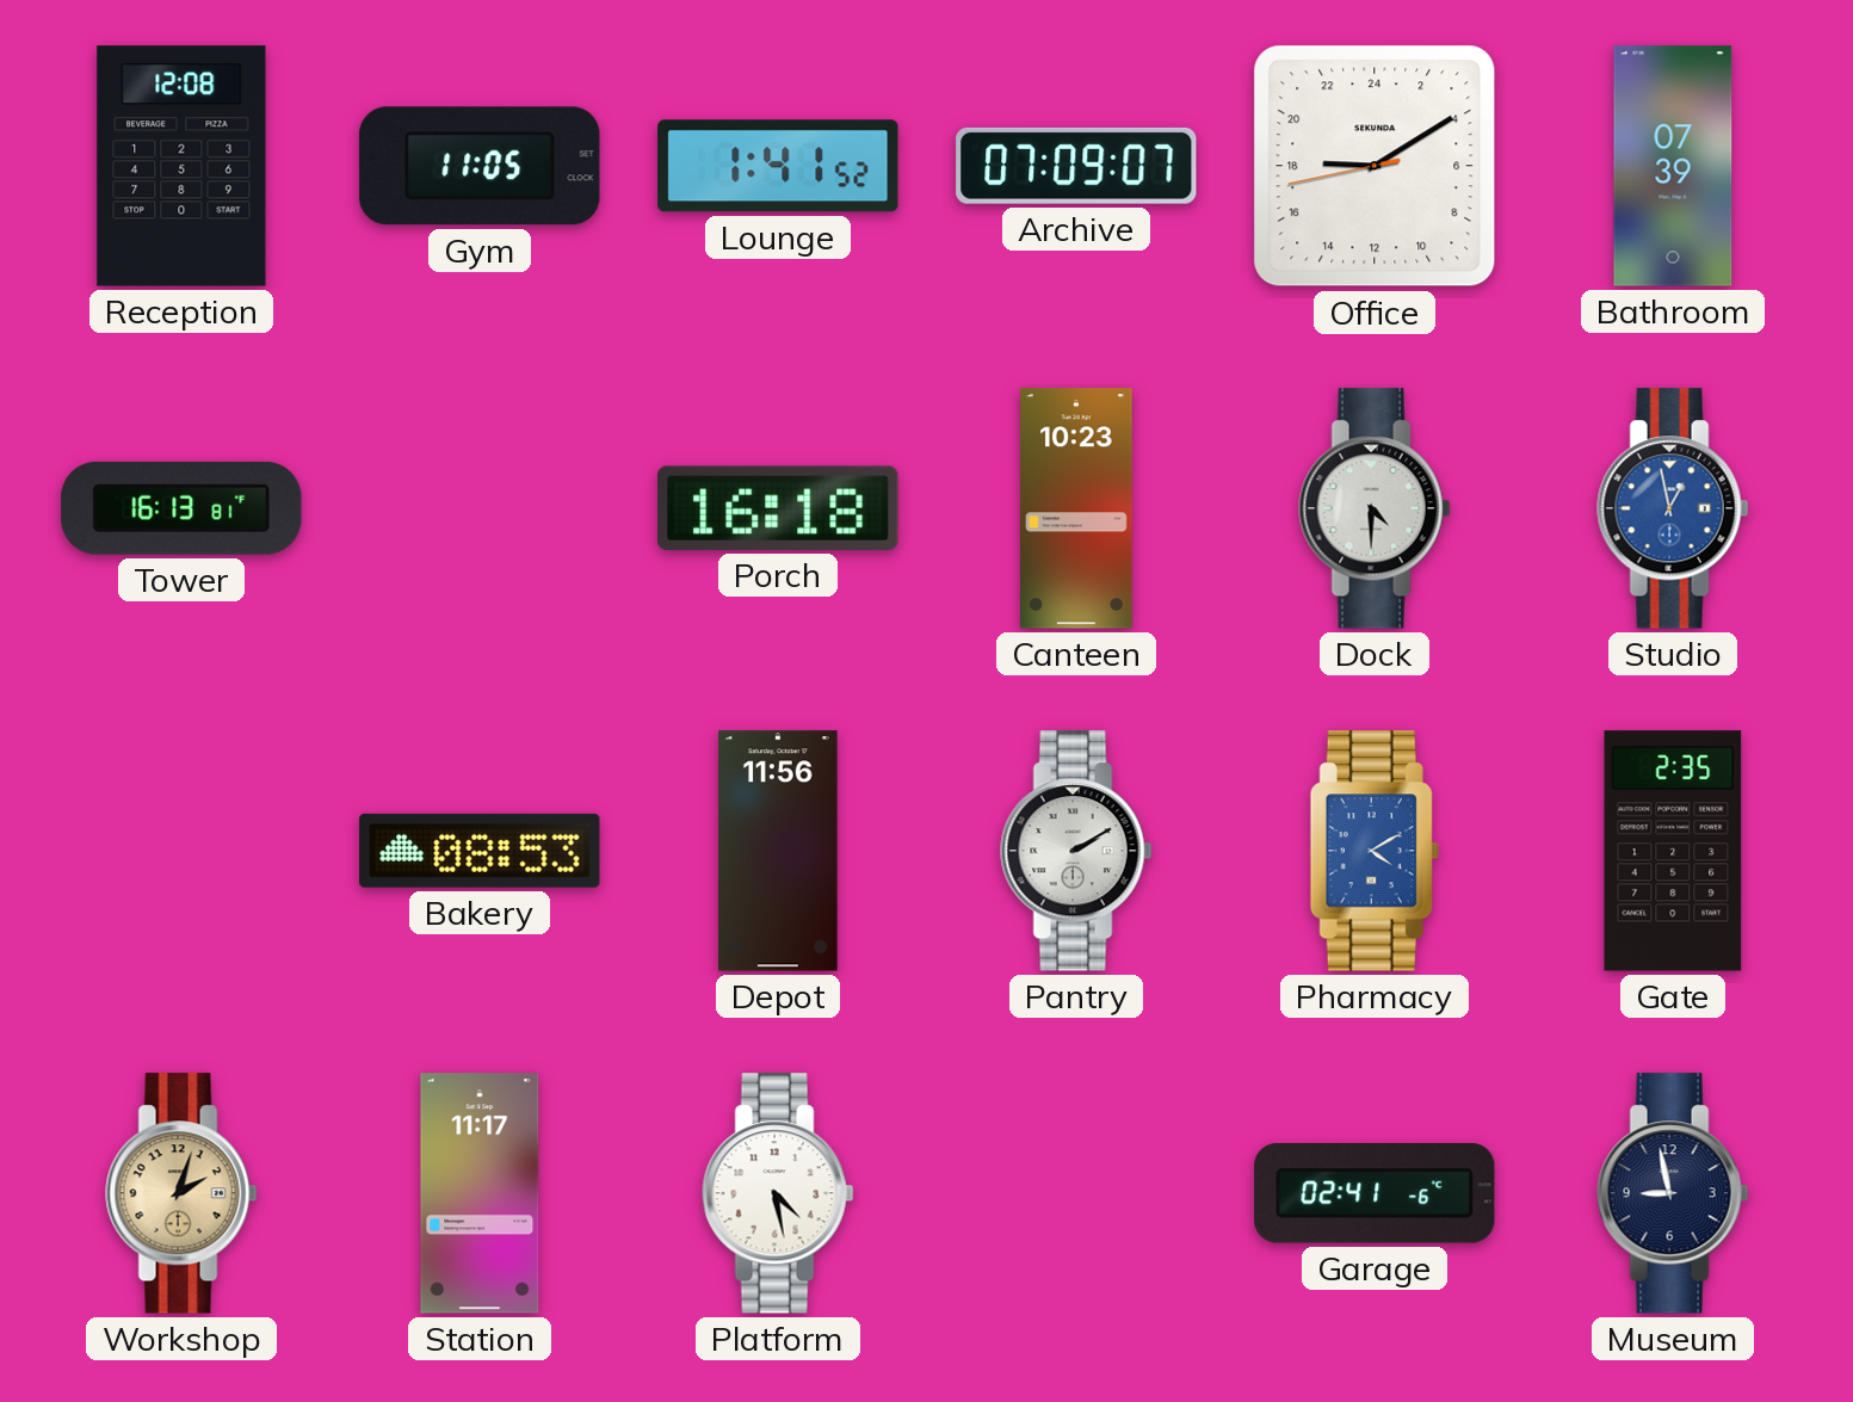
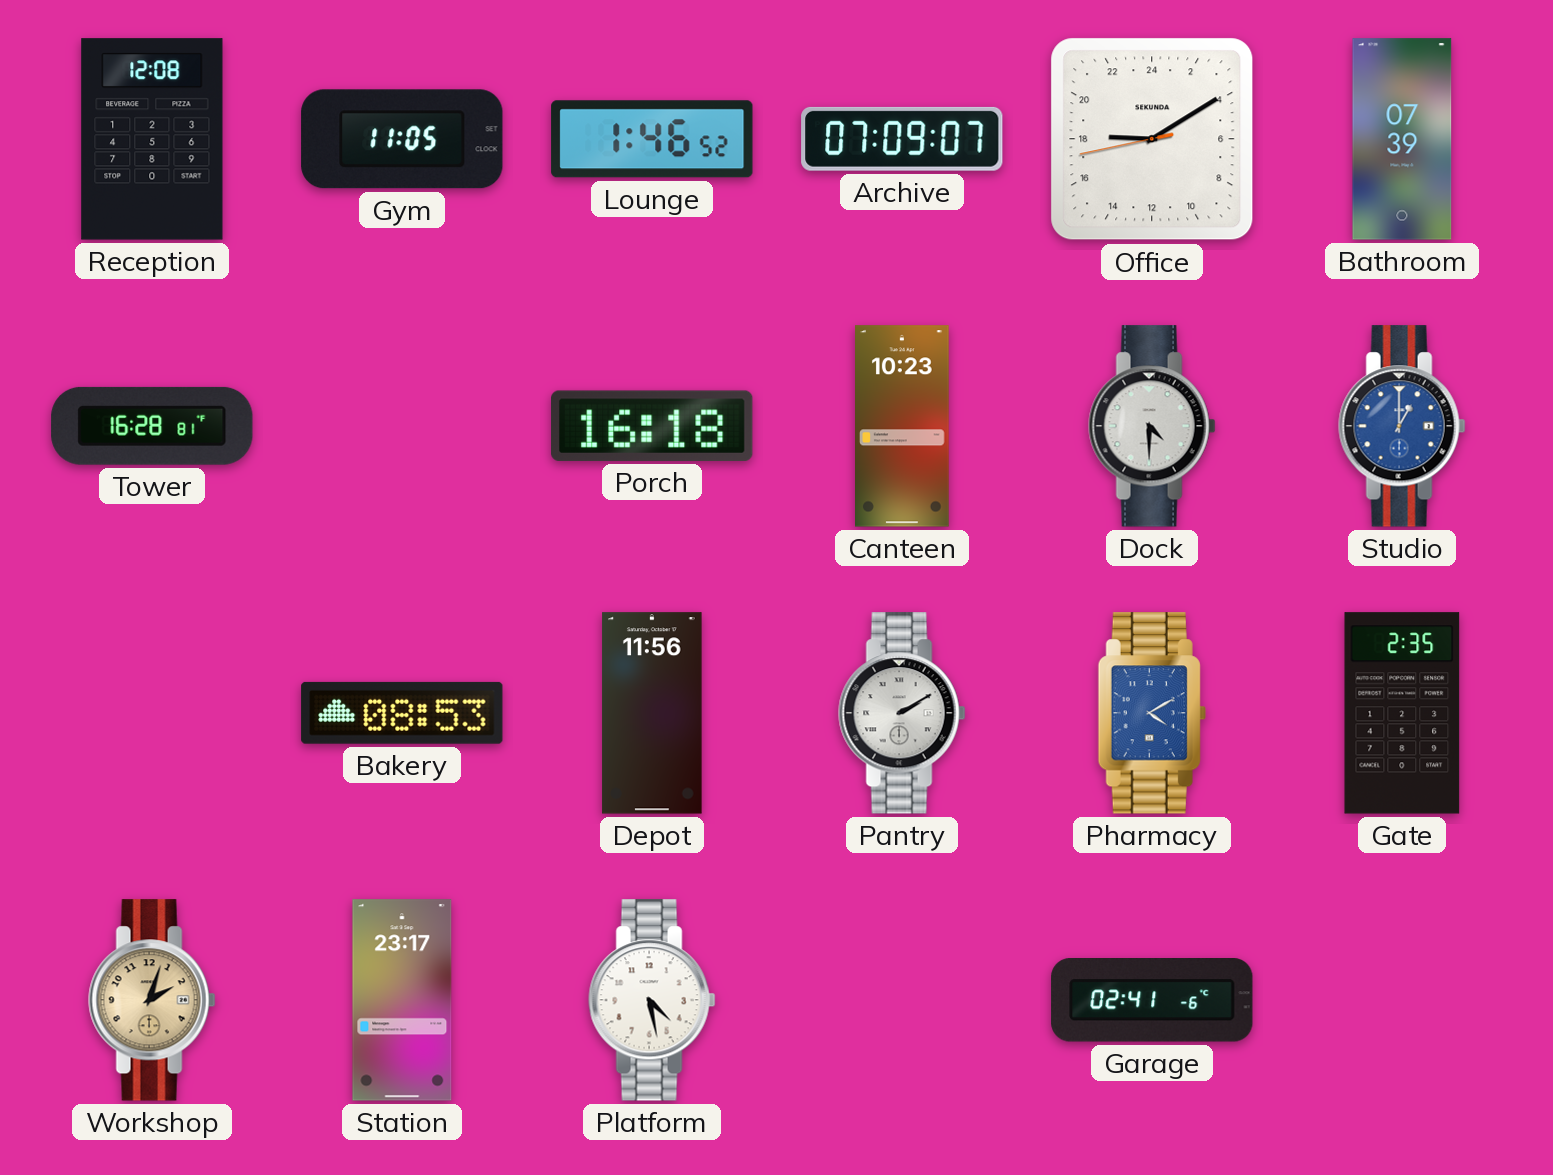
Lounge: 1:41 -> 1:46
Tower: 16:13 -> 16:28
Studio: 12:58 -> 1:00
Station: 11:17 -> 23:17
Museum: 8:58 -> none
